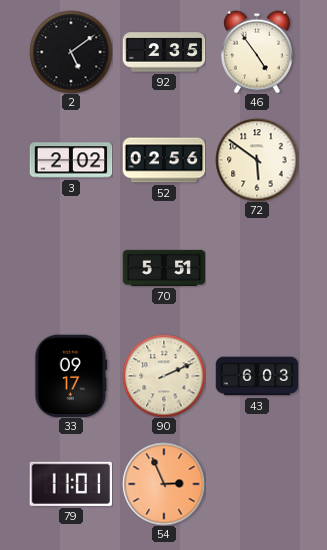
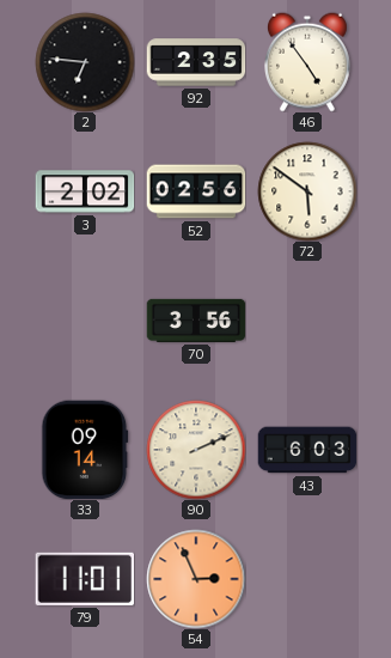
2: 5:09 -> 6:46
70: 5:51 -> 3:56
33: 09:17 -> 09:14
